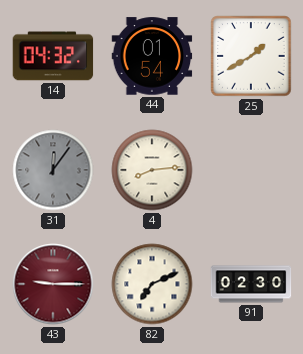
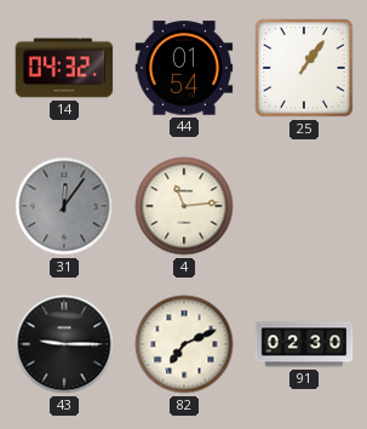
25: 1:40 -> 1:06
4: 8:14 -> 11:14
43 dial: burgundy -> black
